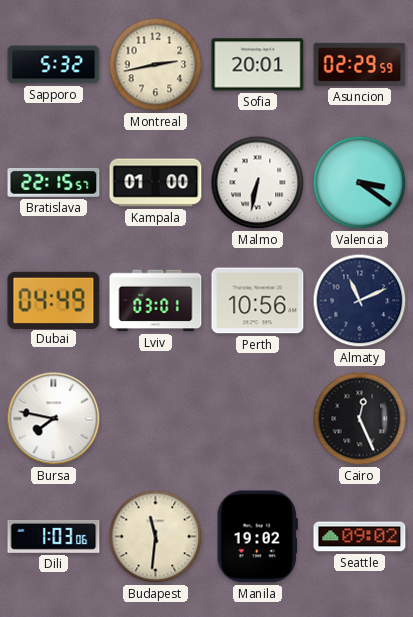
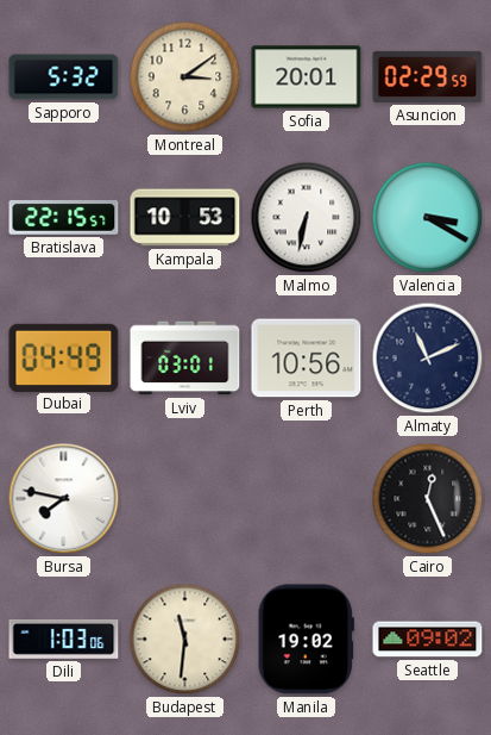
Montreal: 2:43 -> 3:09
Kampala: 01:00 -> 10:53
Valencia: 3:21 -> 3:20
